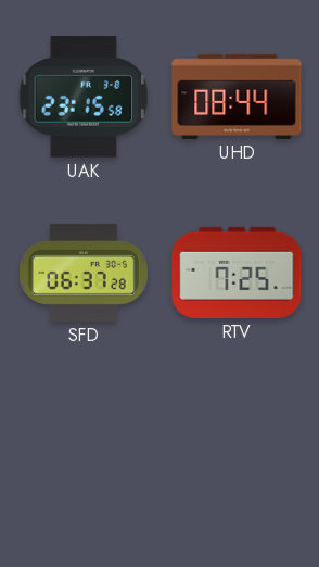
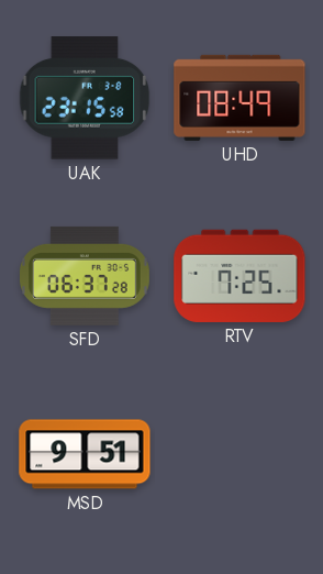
UHD: 08:44 -> 08:49
MSD: none -> 9:51
